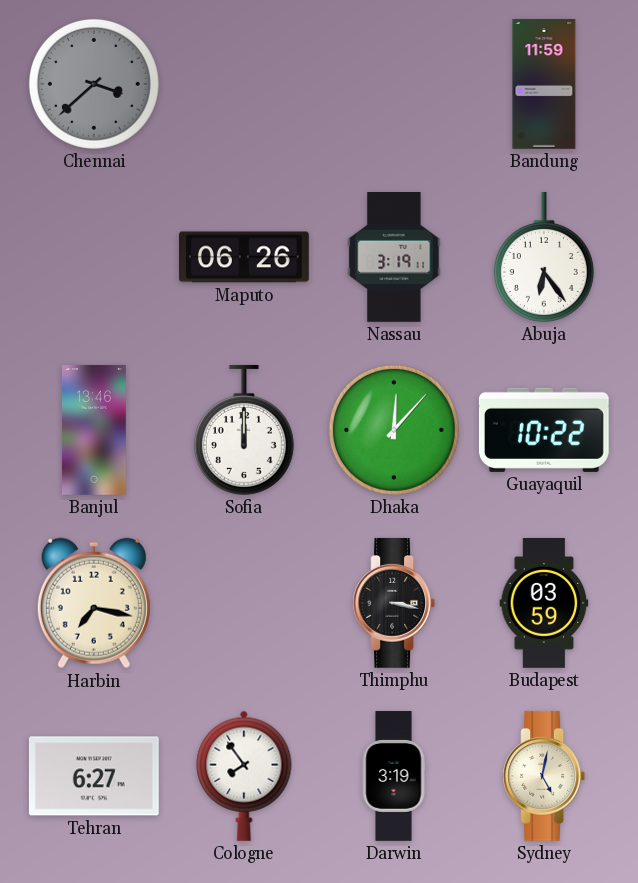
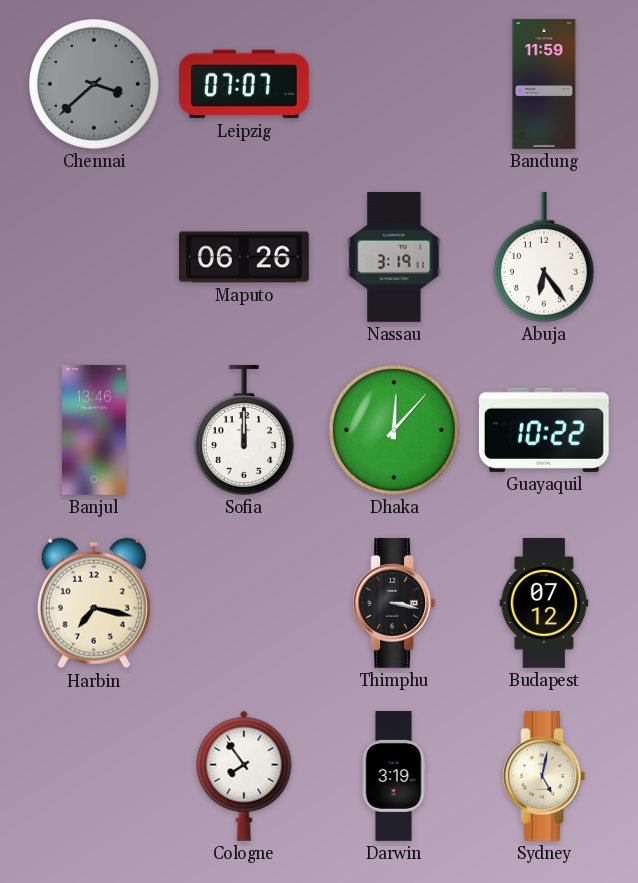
Leipzig: none -> 07:07
Budapest: 03:59 -> 07:12
Tehran: 6:27 -> none
